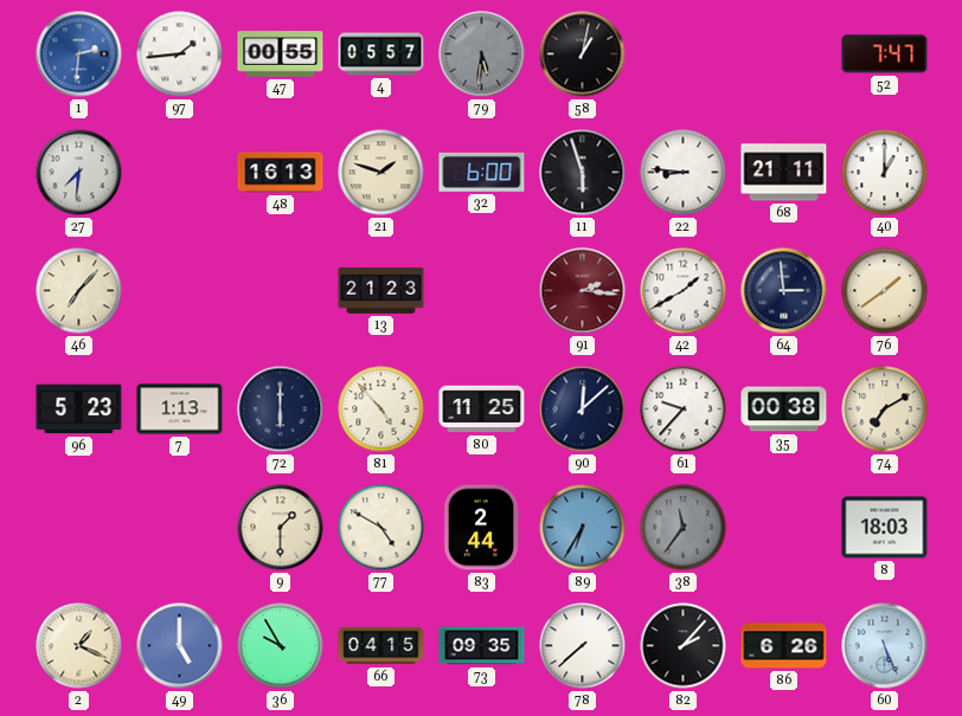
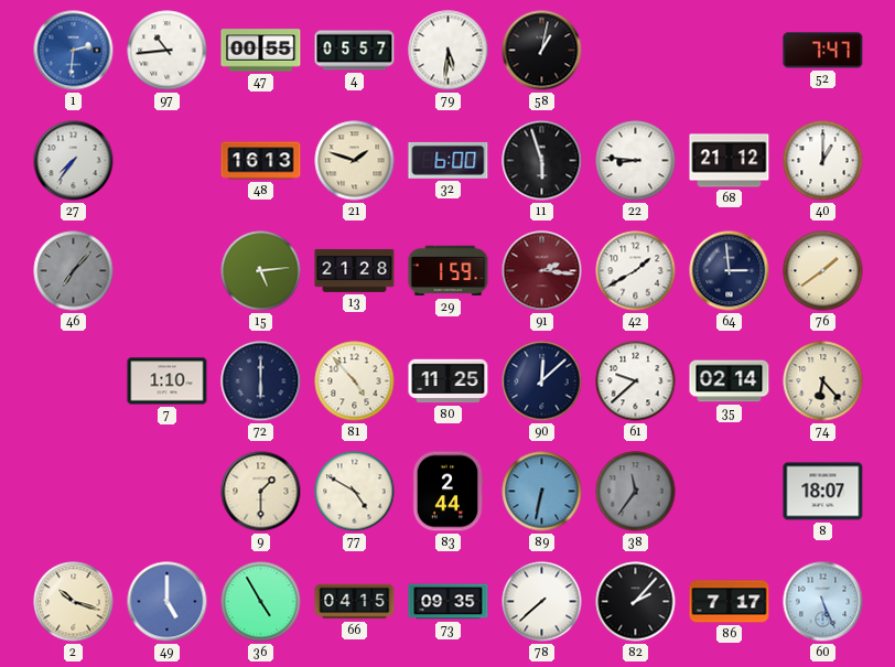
97: 1:44 -> 10:44
79 dial: grey -> white
27: 7:31 -> 7:36
68: 21:11 -> 21:12
46 dial: cream -> grey
15: none -> 5:14
13: 21:23 -> 21:28
29: none -> 1:59
96: 5:23 -> none
7: 1:13 -> 1:10
61: 9:37 -> 9:38
35: 00:38 -> 02:14
74: 7:10 -> 6:23
89: 6:35 -> 6:32
8: 18:03 -> 18:07
2: 1:19 -> 10:18
36: 9:55 -> 4:55
86: 6:26 -> 7:17
